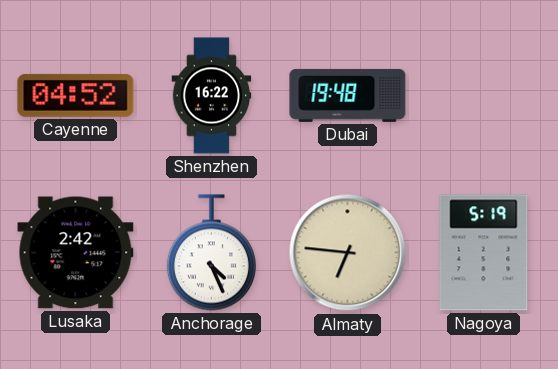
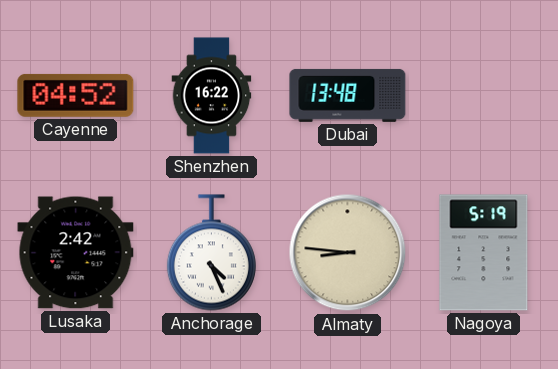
Dubai: 19:48 -> 13:48
Almaty: 6:46 -> 8:46
